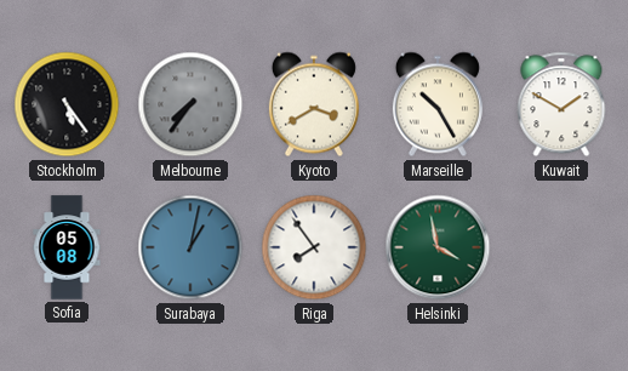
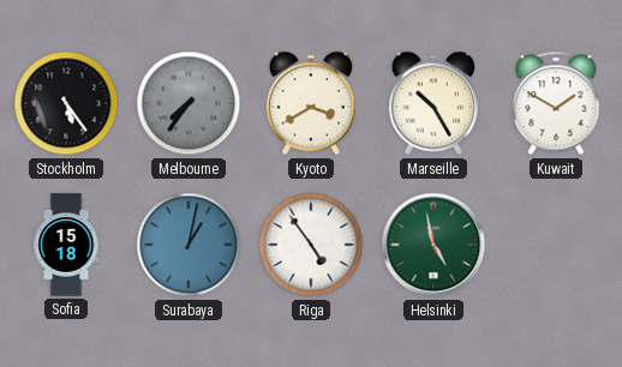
Sofia: 05:08 -> 15:18
Riga: 7:54 -> 4:54
Helsinki: 3:58 -> 4:58
